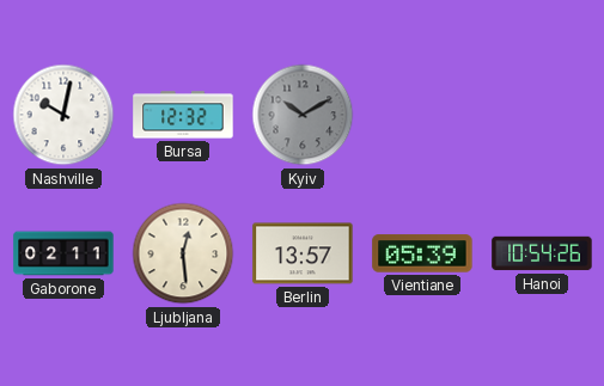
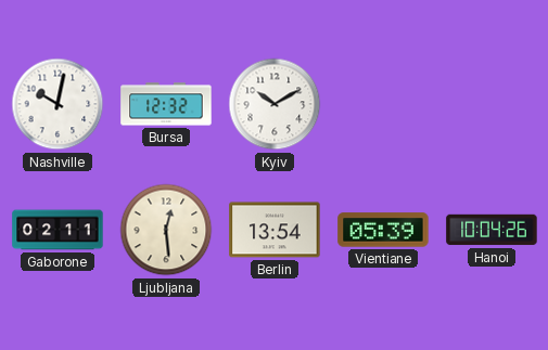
Kyiv dial: grey -> white
Berlin: 13:57 -> 13:54
Hanoi: 10:54 -> 10:04
